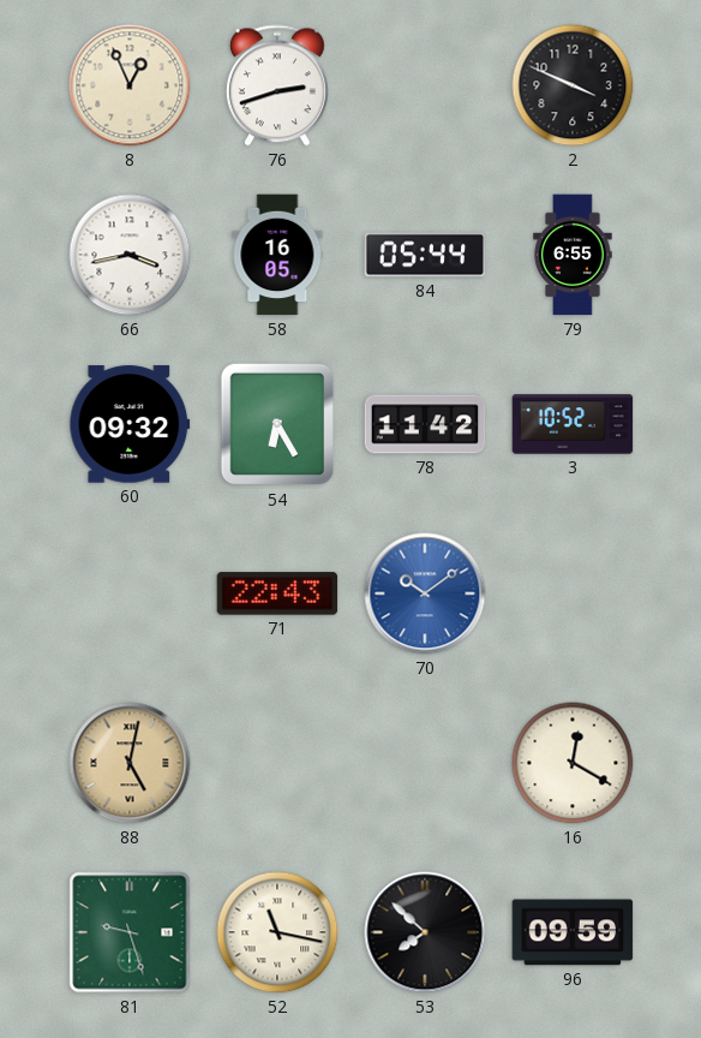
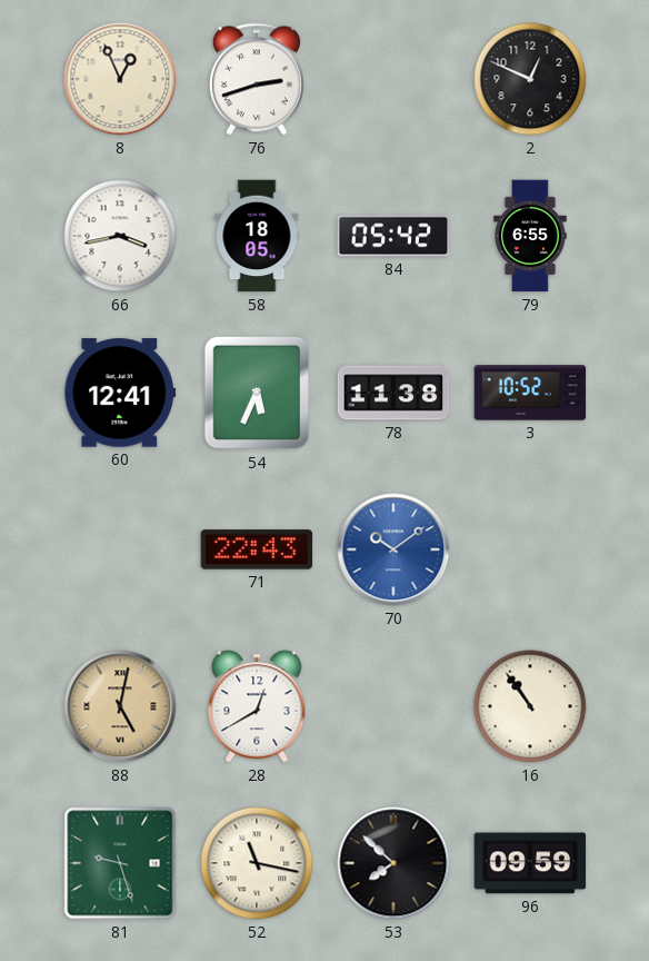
2: 3:49 -> 12:49
58: 16:05 -> 18:05
84: 05:44 -> 05:42
60: 09:32 -> 12:41
54: 6:25 -> 5:34
78: 11:42 -> 11:38
28: none -> 12:40
16: 12:20 -> 10:54
